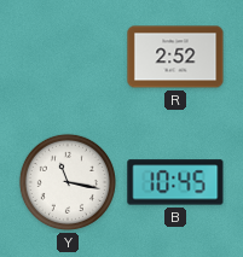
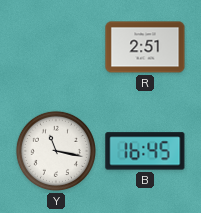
R: 2:52 -> 2:51
B: 10:45 -> 16:45
